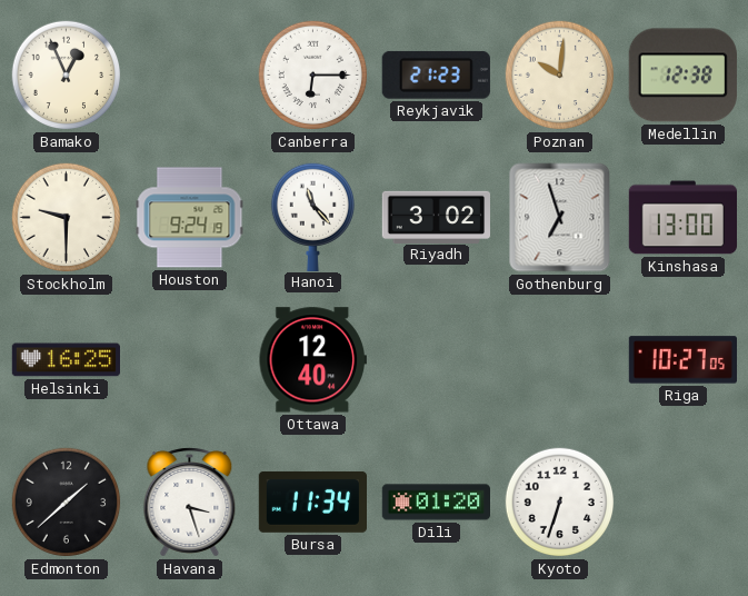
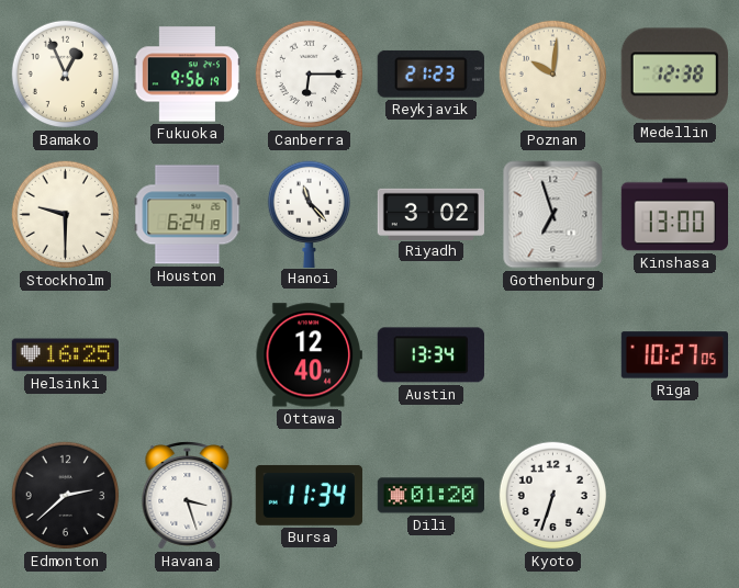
Fukuoka: none -> 9:56
Houston: 9:24 -> 6:24
Austin: none -> 13:34
Edmonton: 1:38 -> 2:38
